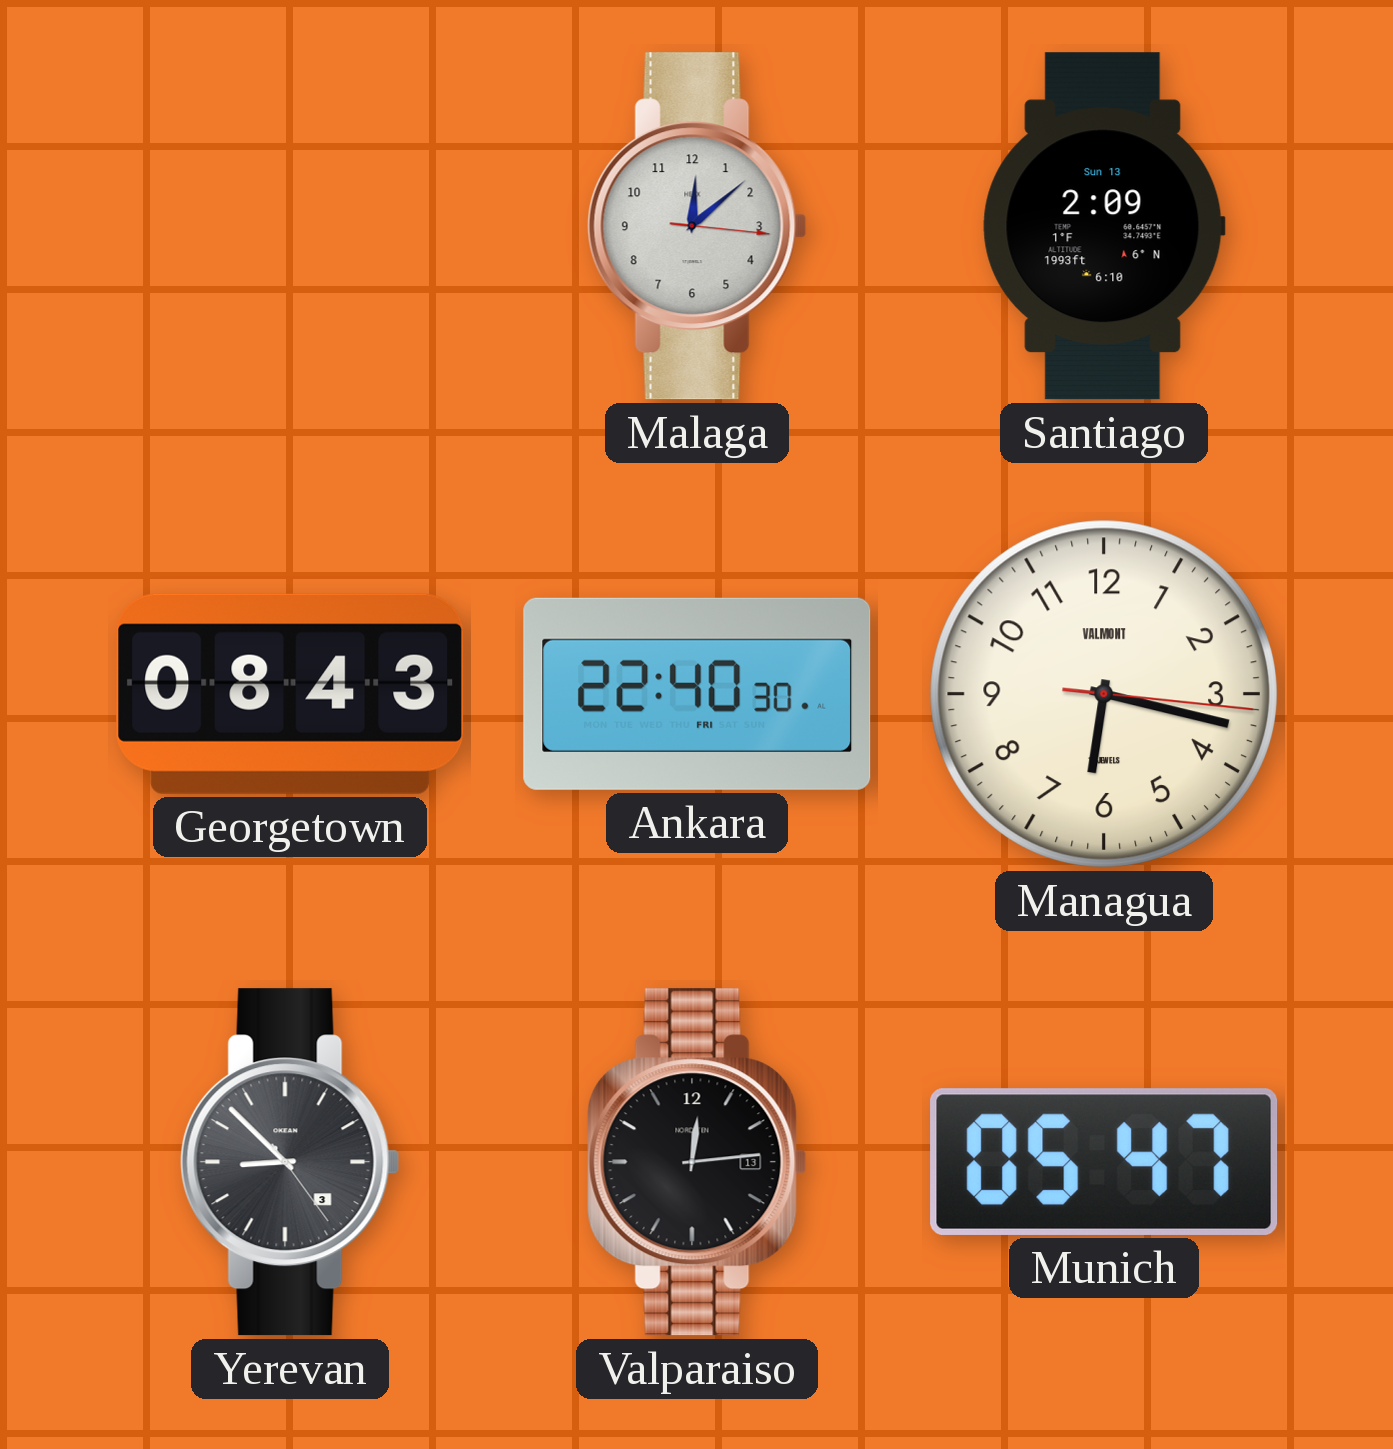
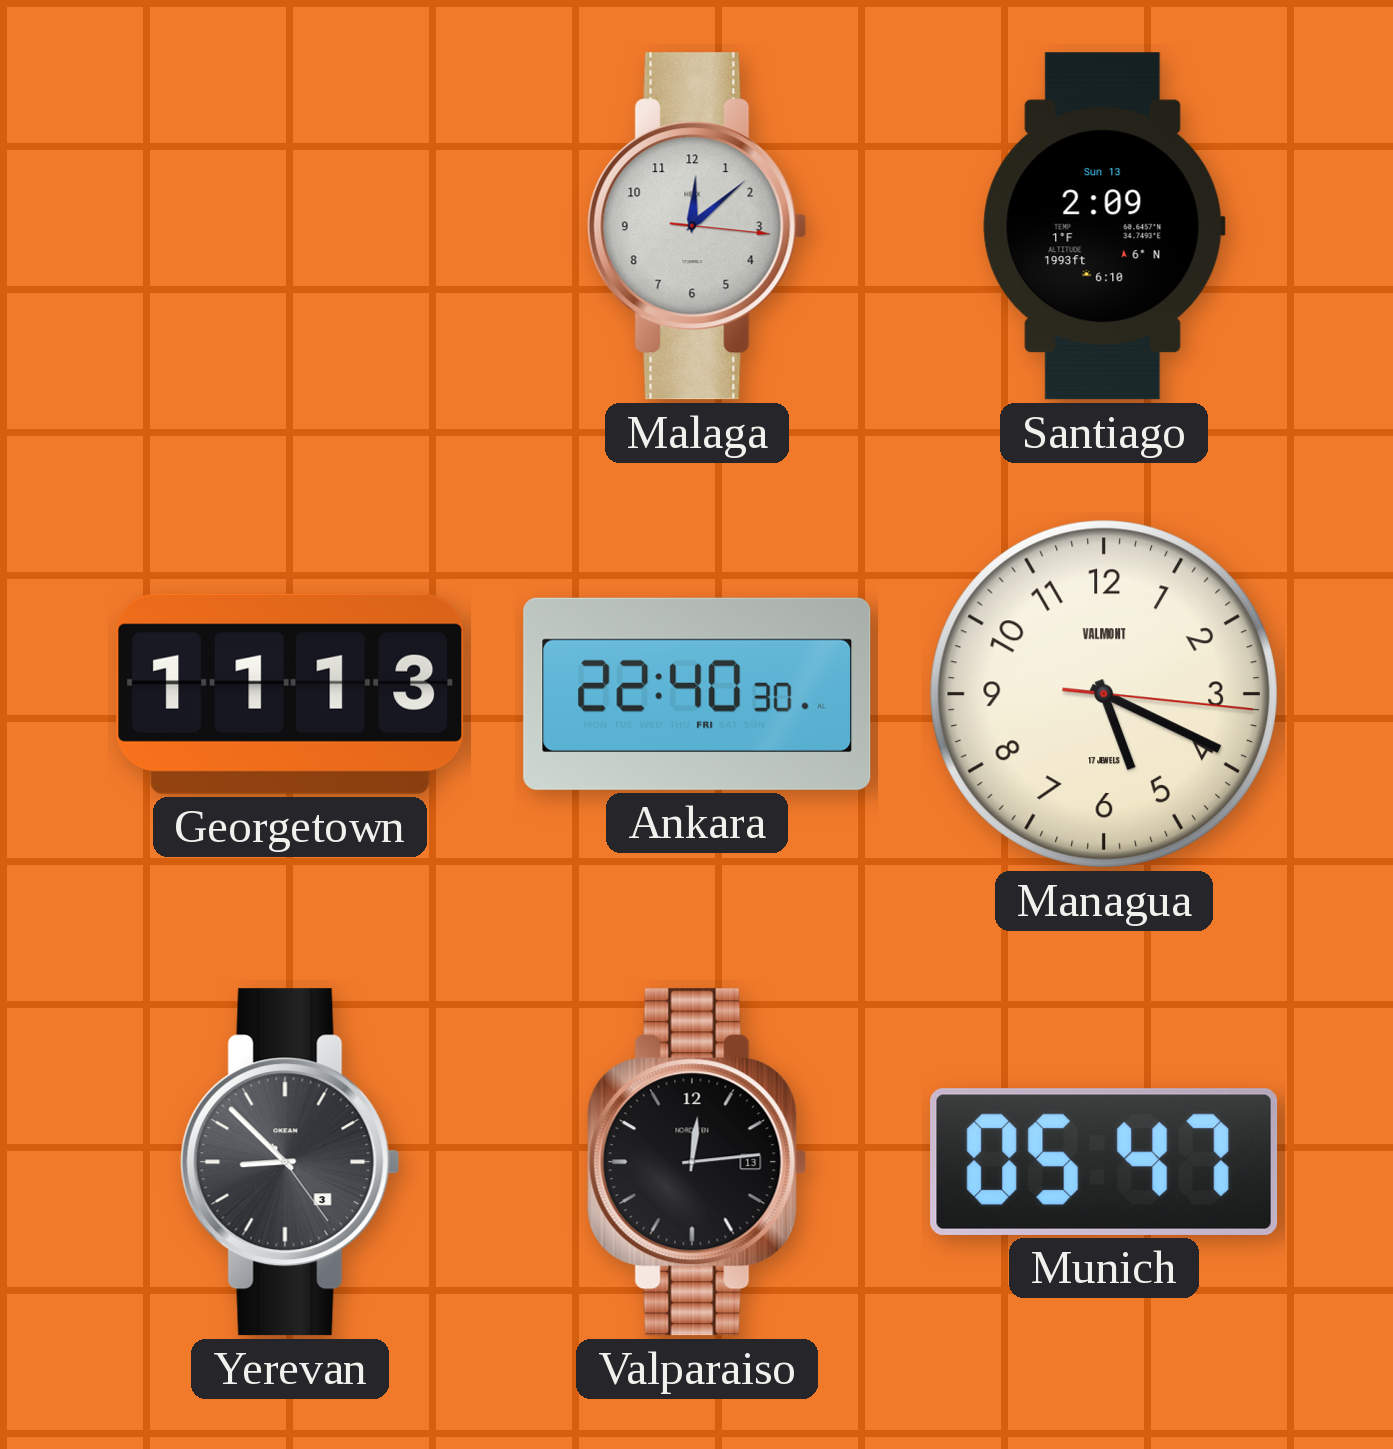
Georgetown: 08:43 -> 11:13
Managua: 6:17 -> 5:19
